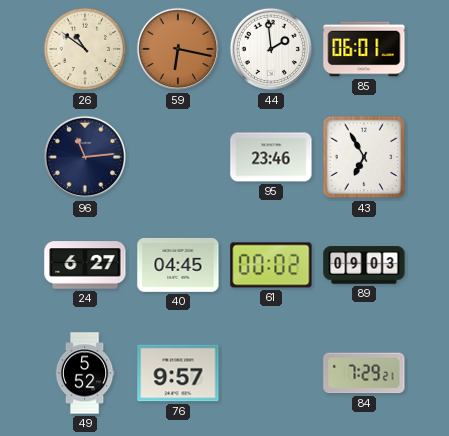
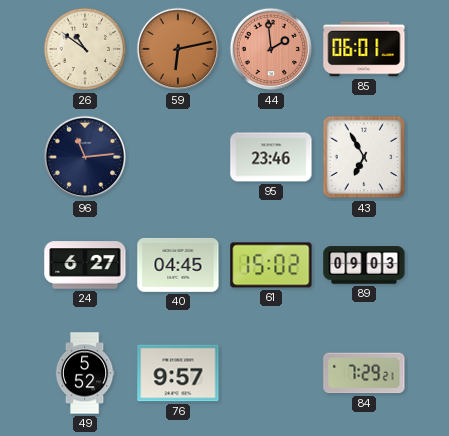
59: 6:17 -> 6:13
44 dial: white -> salmon
61: 00:02 -> 15:02
